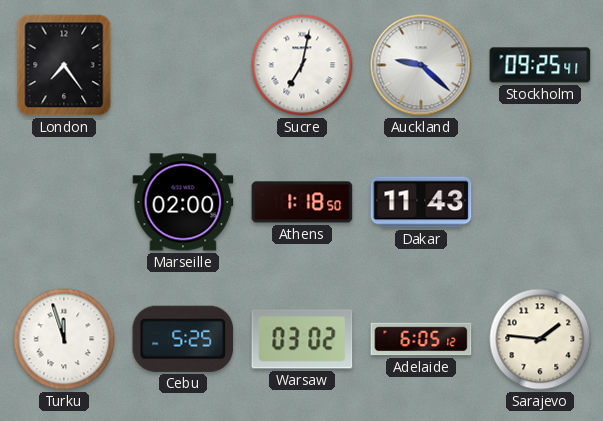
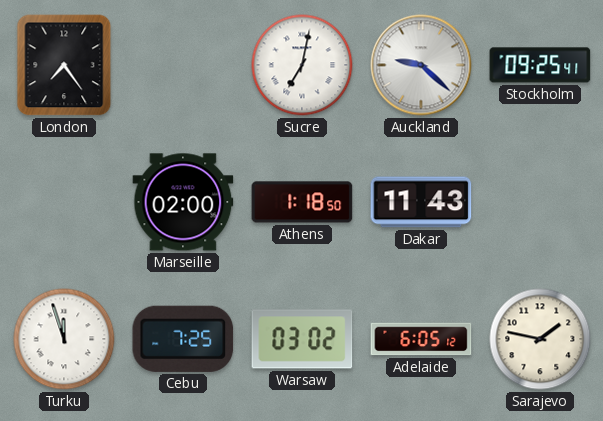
Cebu: 5:25 -> 7:25
Sarajevo: 1:46 -> 1:47
